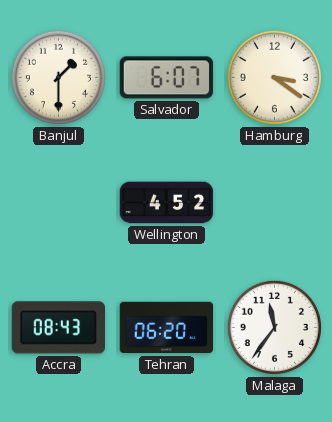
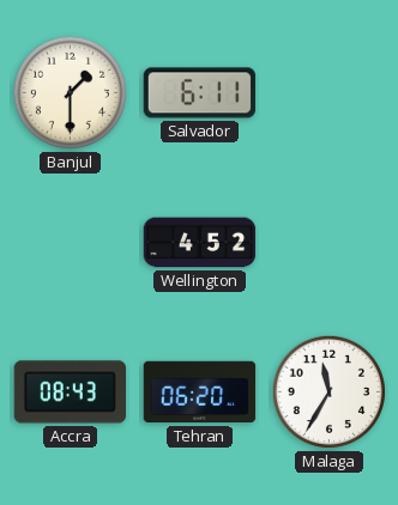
Salvador: 6:07 -> 6:11
Hamburg: 3:21 -> none
Malaga: 11:36 -> 11:35
